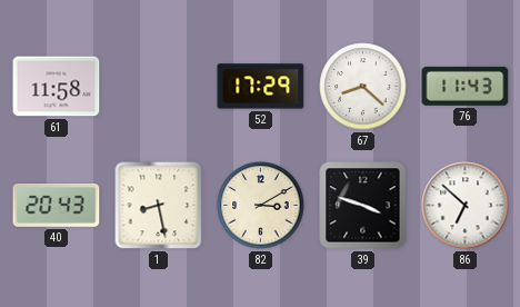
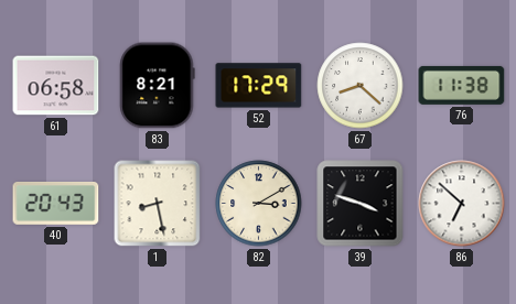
61: 11:58 -> 06:58
83: none -> 8:21
76: 11:43 -> 11:38
